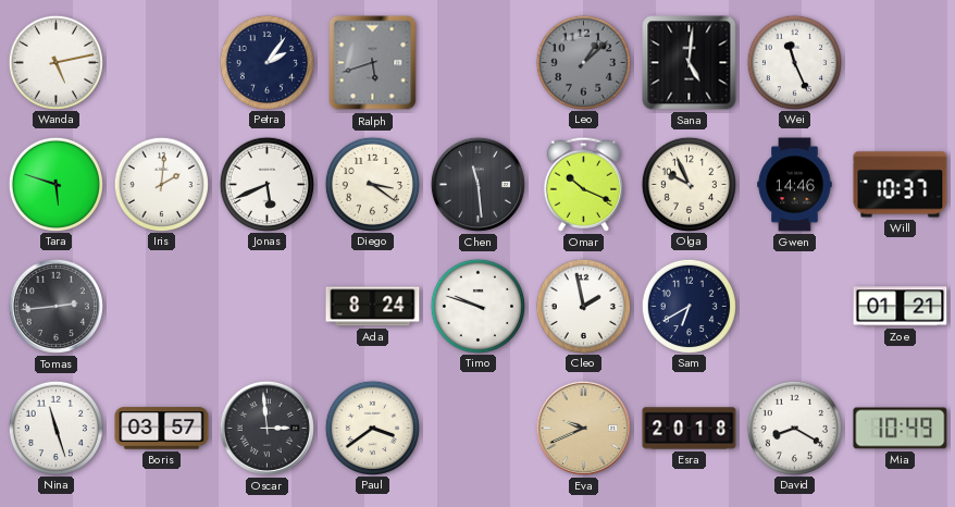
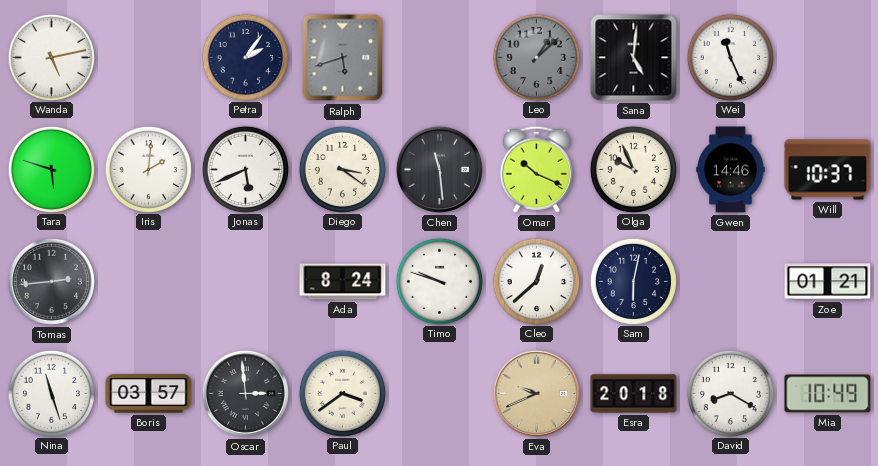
Cleo: 1:58 -> 12:38
Sam: 6:40 -> 6:02
